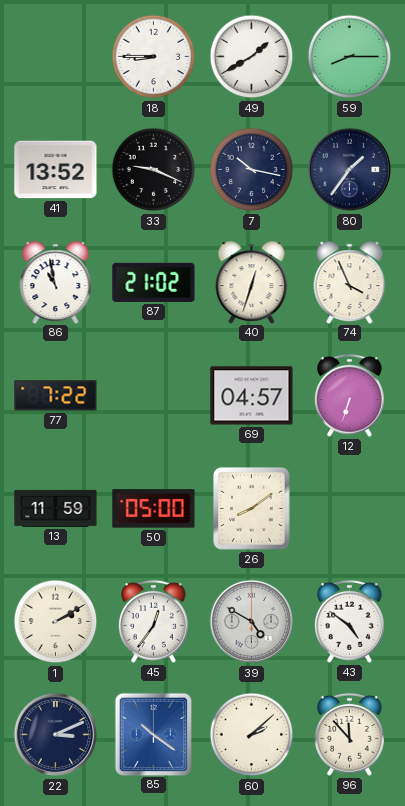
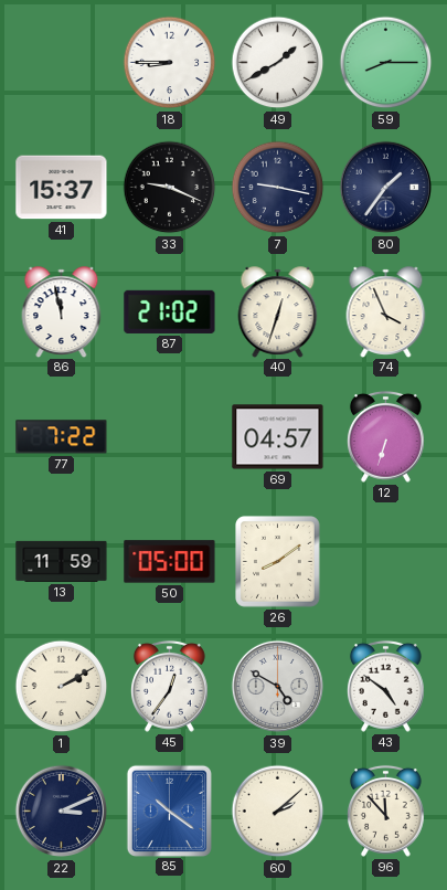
41: 13:52 -> 15:37
7: 10:17 -> 9:17
86: 10:58 -> 11:58
